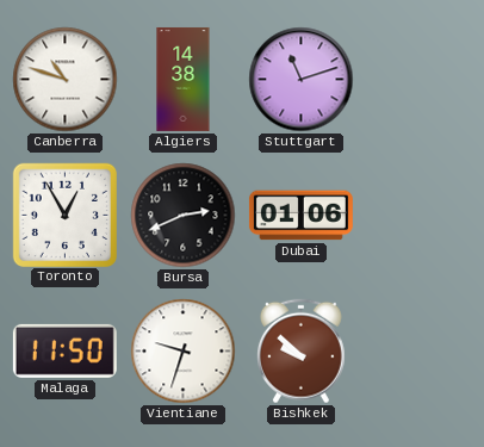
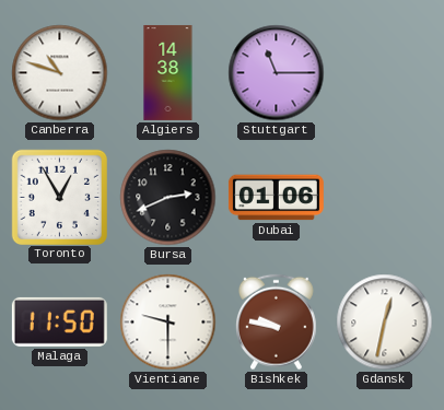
Stuttgart: 11:12 -> 11:15
Vientiane: 9:33 -> 9:30
Bishkek: 9:52 -> 9:47
Gdansk: none -> 12:32
